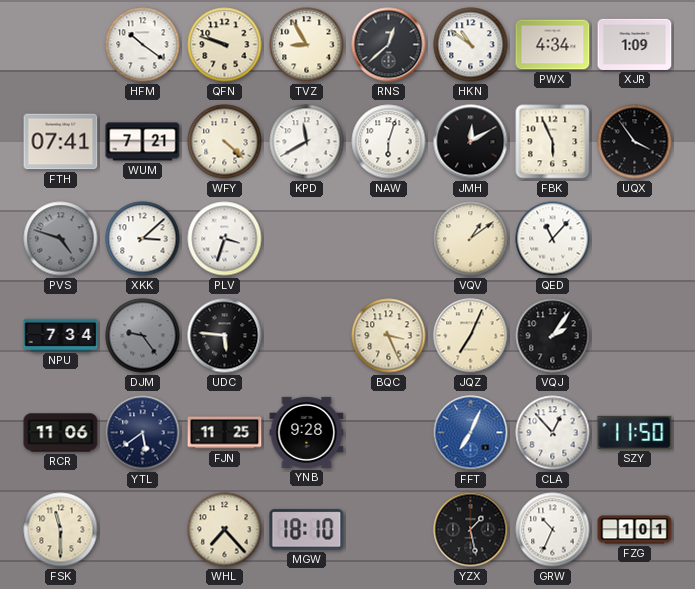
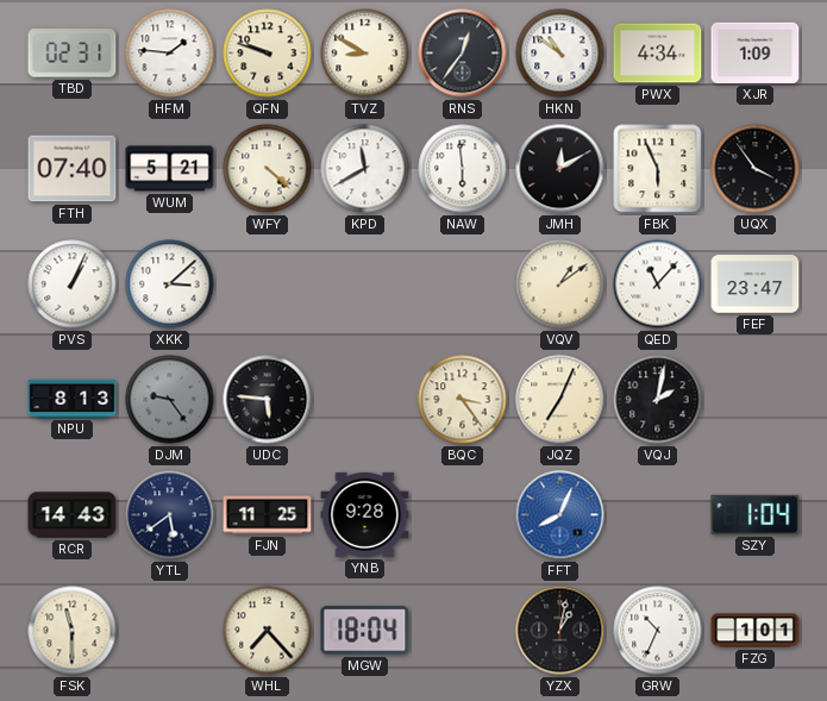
TBD: none -> 02:31
HFM: 10:21 -> 1:46
TVZ: 8:55 -> 8:50
RNS: 12:38 -> 12:36
FTH: 07:41 -> 07:40
WUM: 7:21 -> 5:21
NAW: 6:03 -> 5:59
PVS: 4:48 -> 1:04
PVS dial: grey -> white
PLV: 3:33 -> none
FEF: none -> 23:47
NPU: 7:34 -> 8:13
BQC: 3:26 -> 3:24
VQJ: 2:06 -> 2:02
RCR: 11:06 -> 14:43
FFT: 7:04 -> 8:04
CLA: 12:53 -> none
SZY: 11:50 -> 1:04
MGW: 18:10 -> 18:04
YZX: 1:28 -> 1:02
